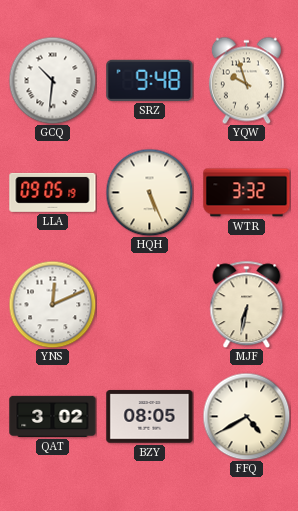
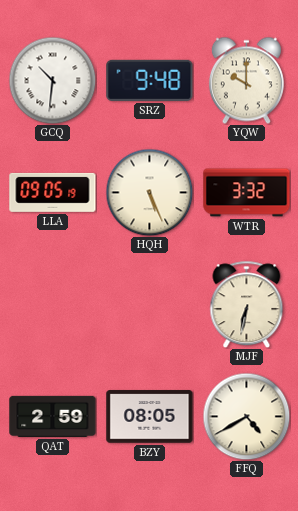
YQW: 9:57 -> 10:00
YNS: 12:11 -> none
QAT: 3:02 -> 2:59
